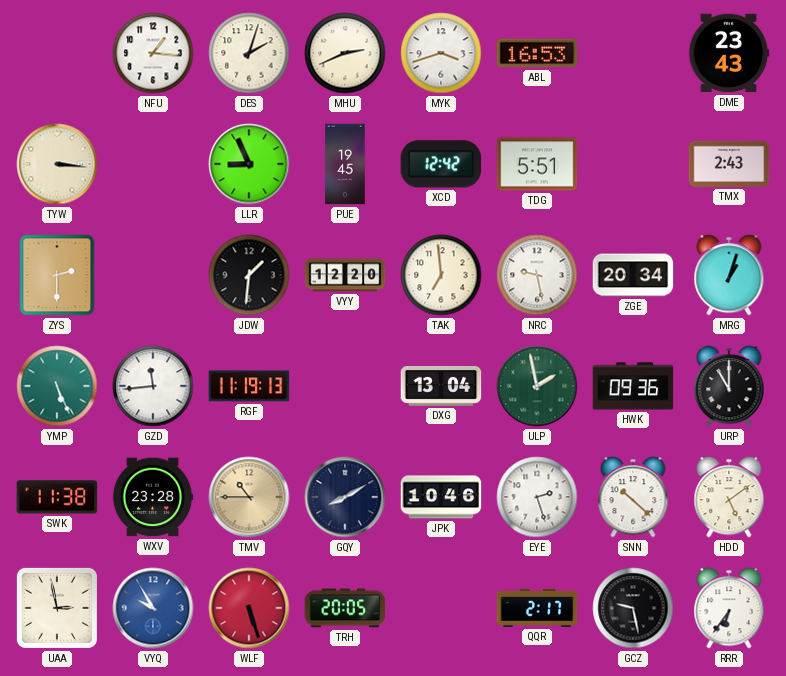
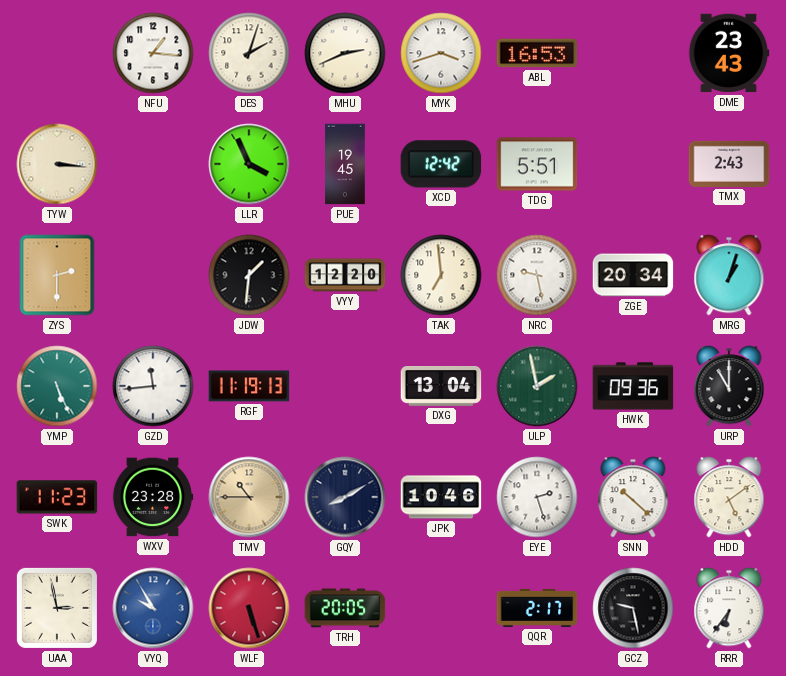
LLR: 8:56 -> 3:56
SWK: 11:38 -> 11:23
